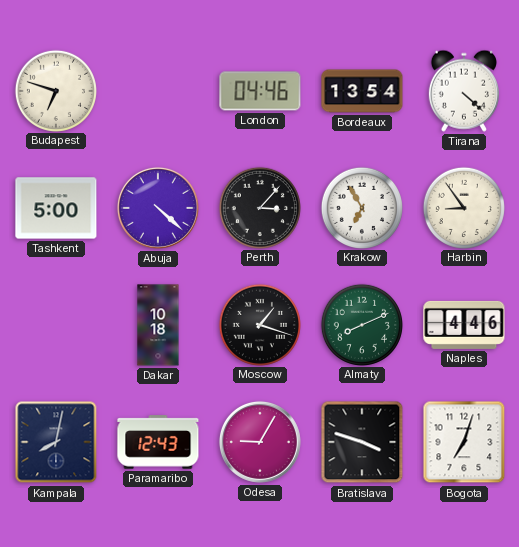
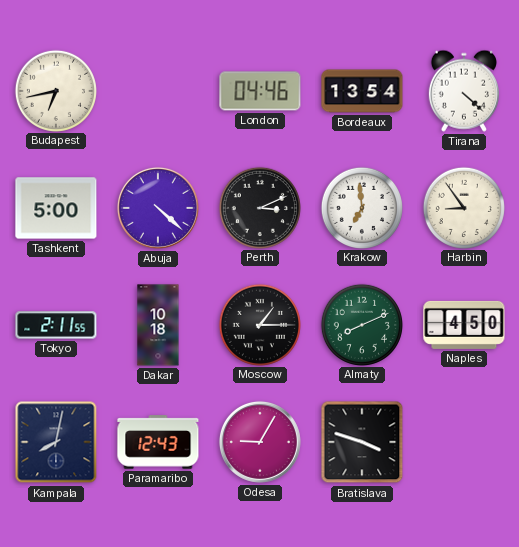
Budapest: 6:48 -> 6:43
Perth: 3:07 -> 3:11
Krakow: 6:55 -> 6:59
Tokyo: none -> 2:11
Moscow: 1:18 -> 1:15
Naples: 4:46 -> 4:50
Bogota: 7:03 -> none
